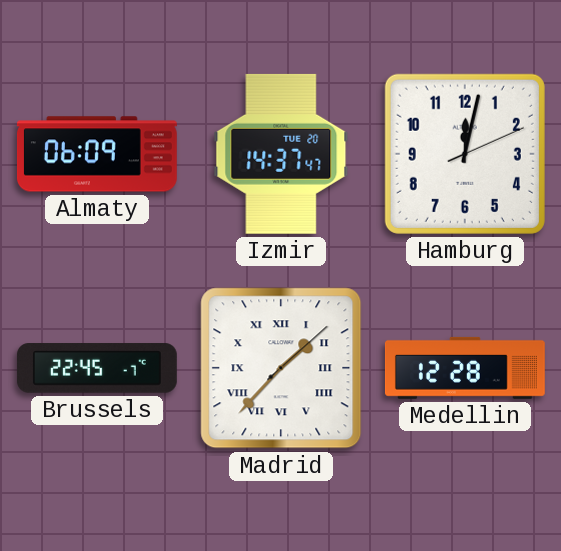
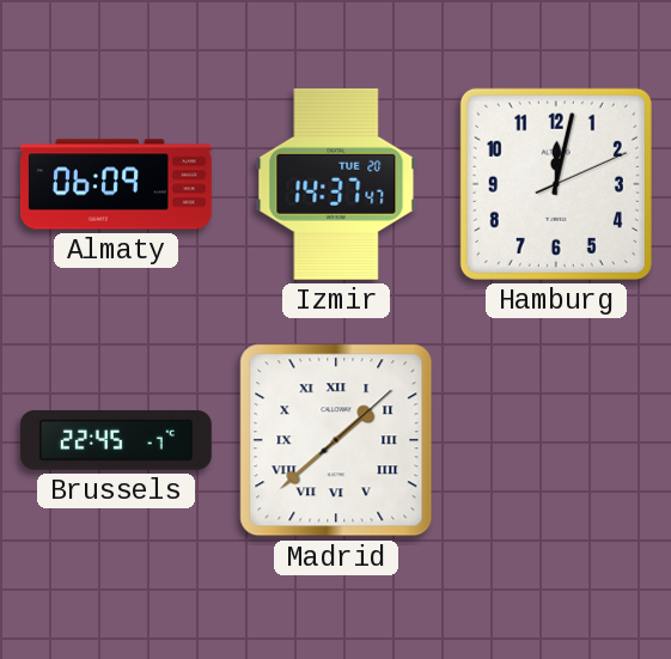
Madrid: 1:37 -> 1:38
Medellin: 12:28 -> none
